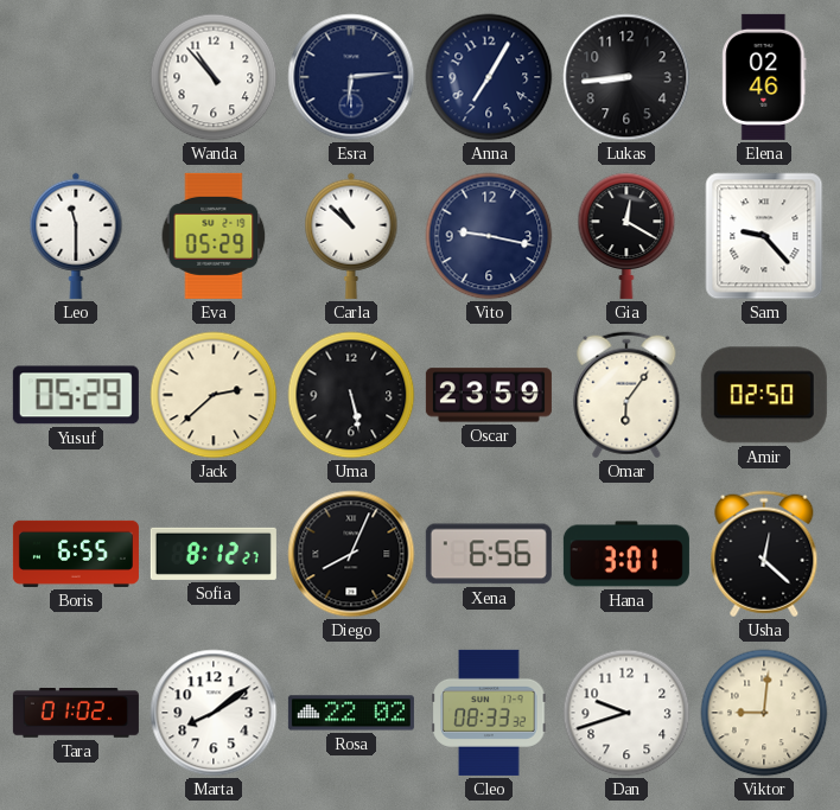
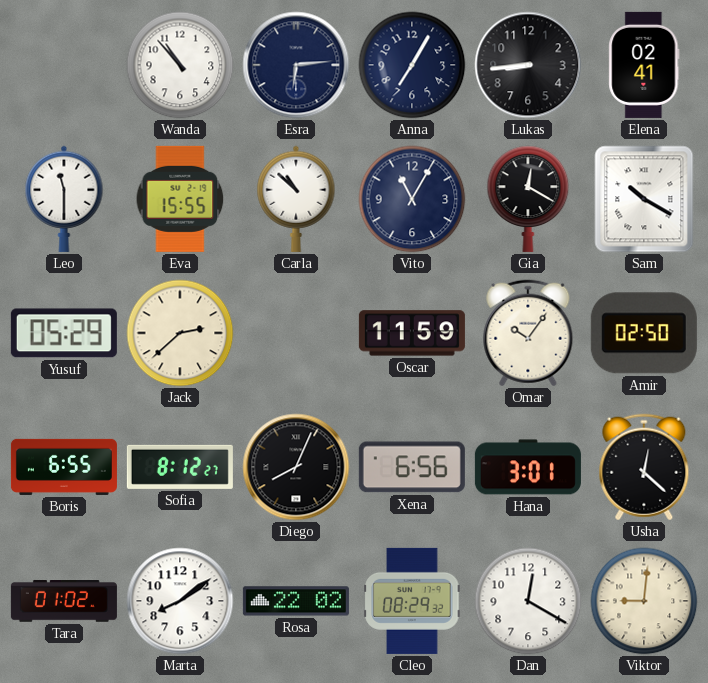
Elena: 02:46 -> 02:41
Eva: 05:29 -> 15:55
Vito: 9:17 -> 11:05
Sam: 9:23 -> 10:20
Uma: 5:28 -> none
Oscar: 23:59 -> 11:59
Omar: 6:06 -> 10:06
Cleo: 08:33 -> 08:29
Dan: 9:42 -> 12:20
